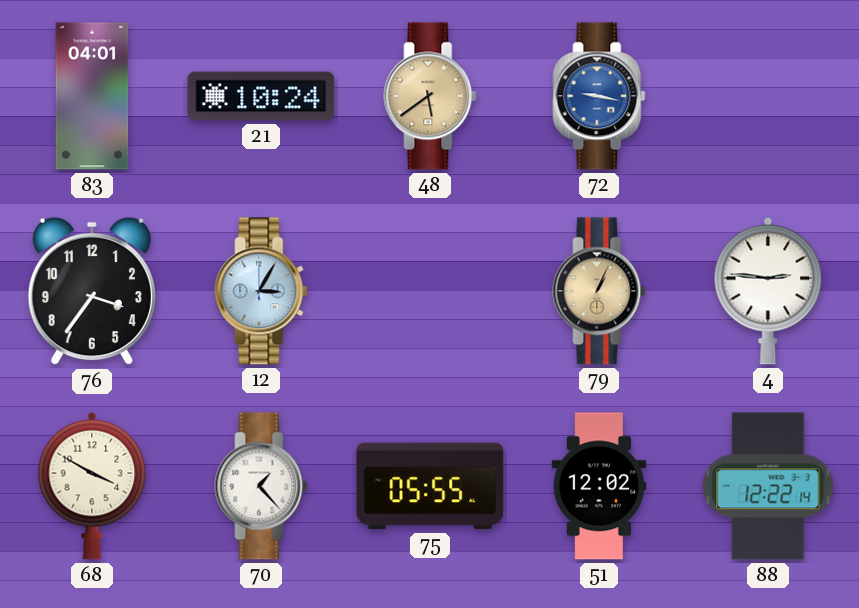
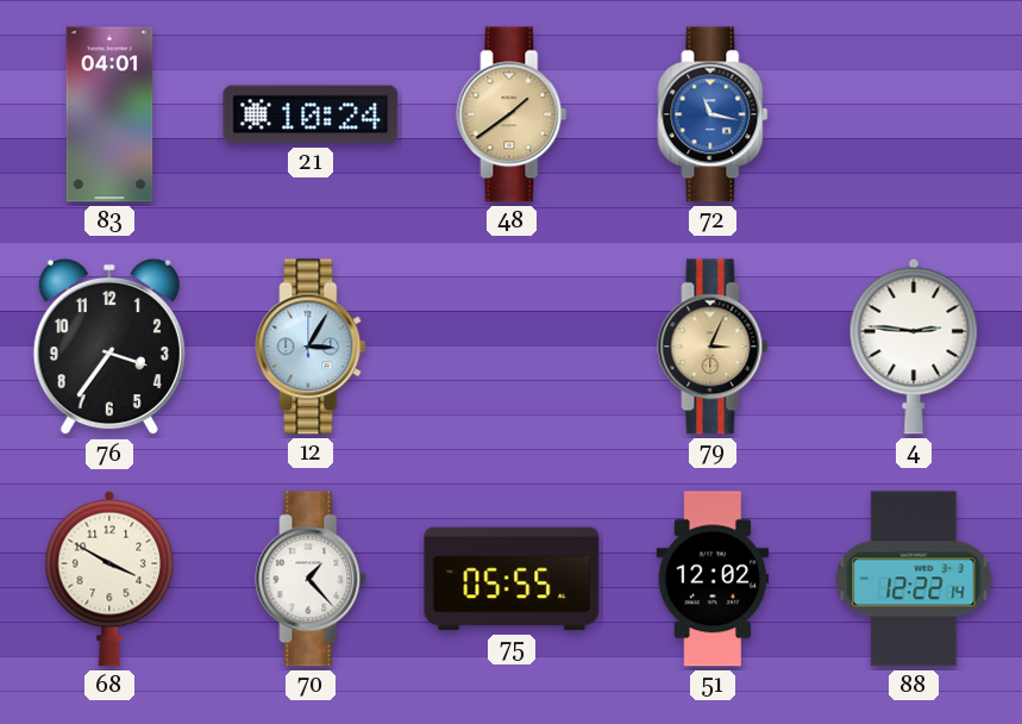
48: 5:39 -> 1:39
72: 9:17 -> 11:17
79: 1:04 -> 3:04
